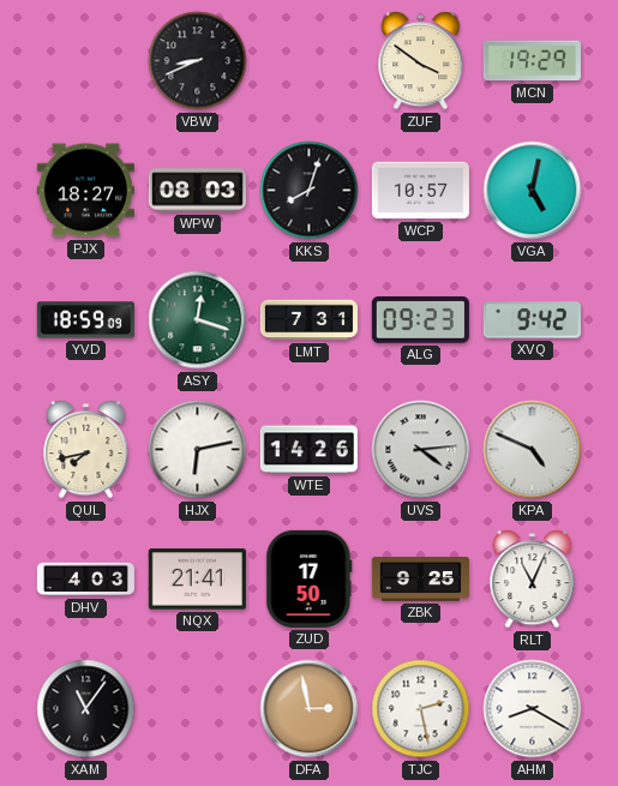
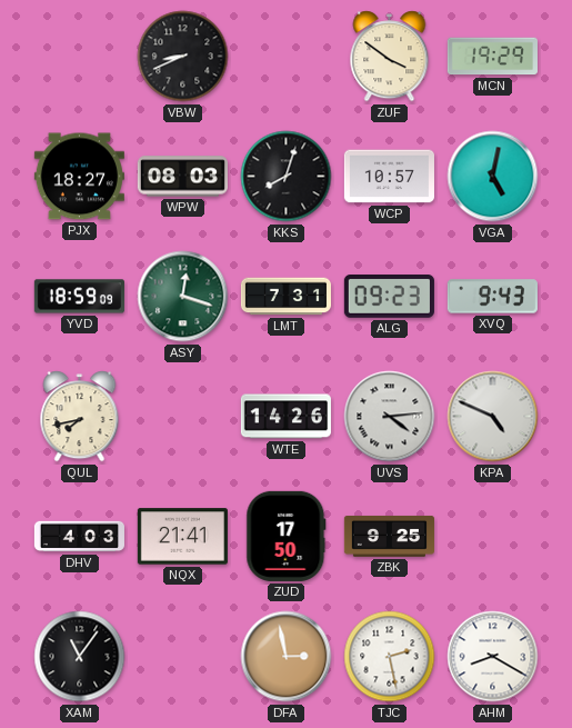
XVQ: 9:42 -> 9:43
HJX: 6:13 -> none
RLT: 11:04 -> none
